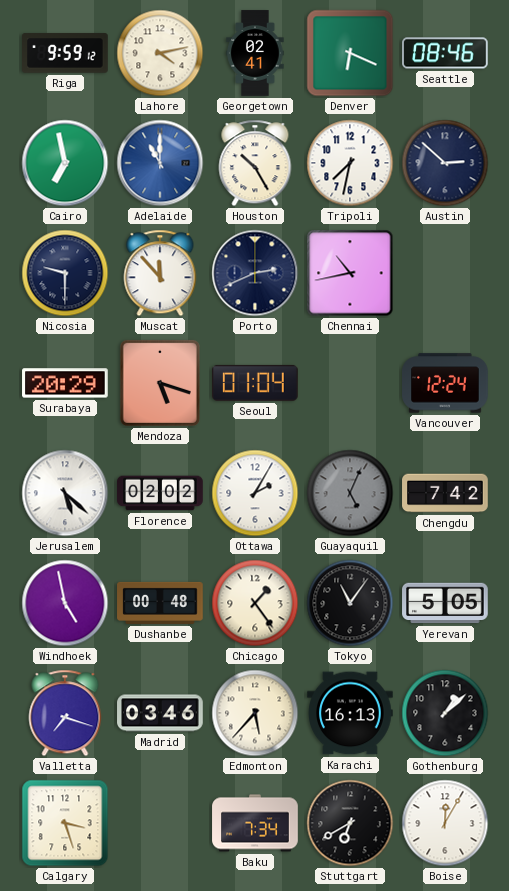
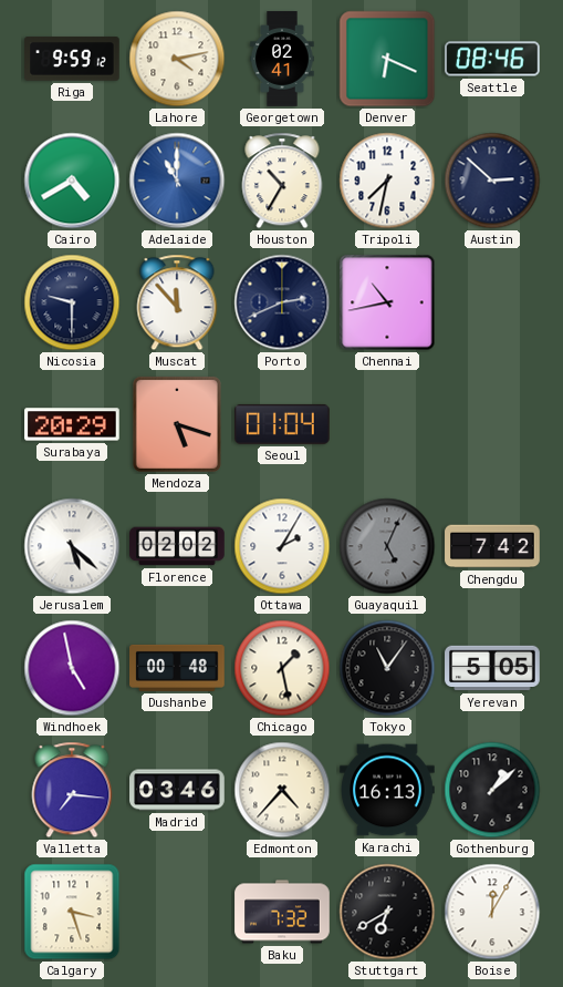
Cairo: 6:58 -> 4:40
Houston: 10:25 -> 10:35
Vancouver: 12:24 -> none
Chicago: 1:24 -> 1:28
Valletta: 7:18 -> 7:16
Edmonton: 5:37 -> 4:37
Baku: 7:34 -> 7:32
